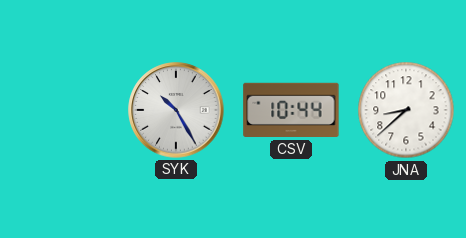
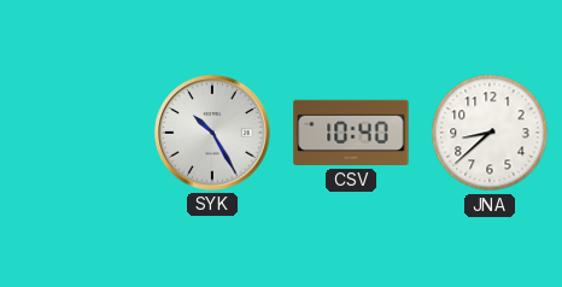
CSV: 10:44 -> 10:40
